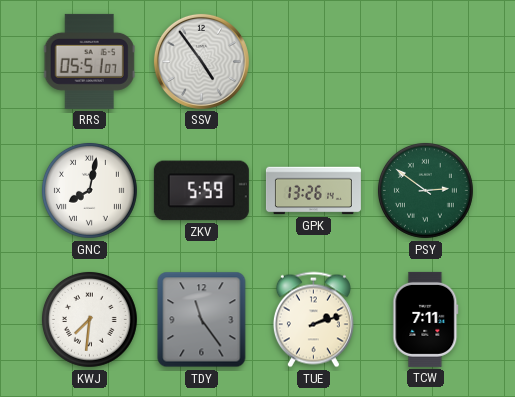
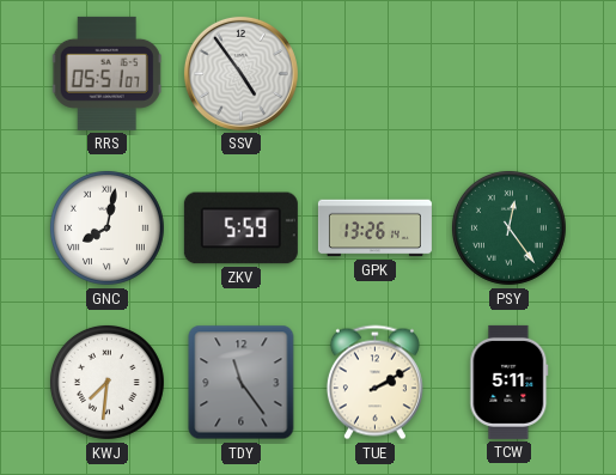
PSY: 2:51 -> 12:24
TUE: 2:12 -> 2:10
TCW: 7:11 -> 5:11
